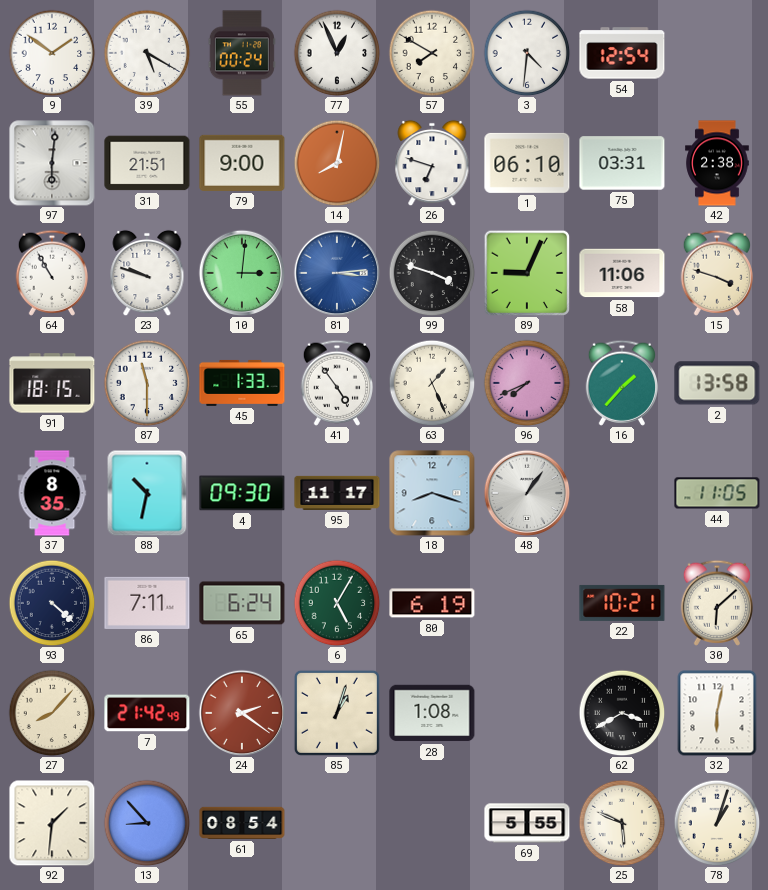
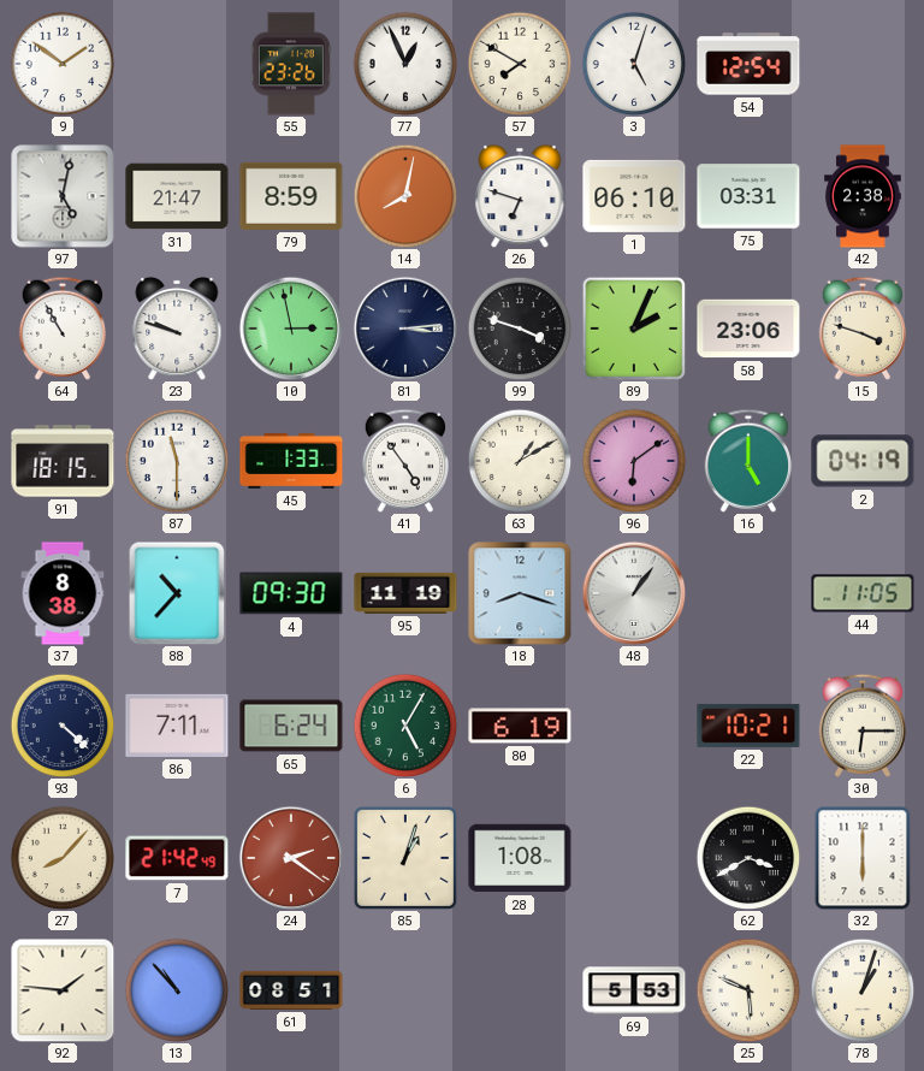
39: 5:20 -> none
55: 00:24 -> 23:26
3: 4:31 -> 5:03
97: 6:01 -> 5:02
31: 21:51 -> 21:47
79: 9:00 -> 8:59
10: 3:01 -> 2:58
81 dial: blue -> navy
89: 9:04 -> 2:04
58: 11:06 -> 23:06
63: 1:26 -> 1:10
96: 7:41 -> 6:09
16: 1:37 -> 5:00
2: 13:58 -> 04:19
37: 8:35 -> 8:38
88: 10:32 -> 10:37
95: 11:17 -> 11:19
30: 6:08 -> 6:15
32: 6:02 -> 6:00
92: 1:31 -> 1:46
13: 8:53 -> 10:53
61: 08:54 -> 08:51
69: 5:55 -> 5:53
